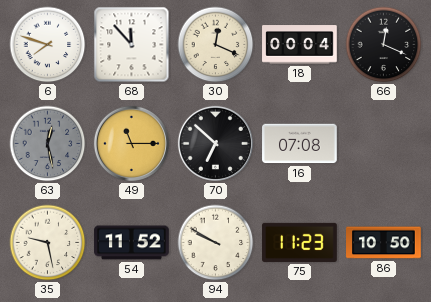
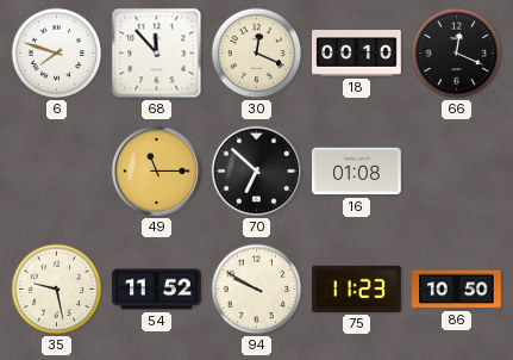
18: 00:04 -> 00:10
63: 12:28 -> none
16: 07:08 -> 01:08
